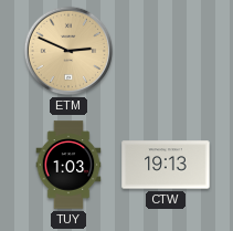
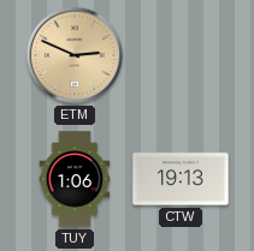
TUY: 1:03 -> 1:06
